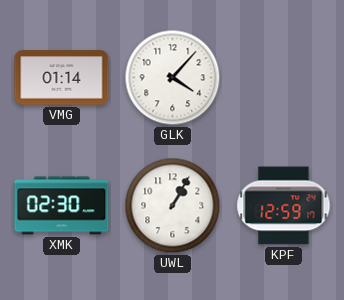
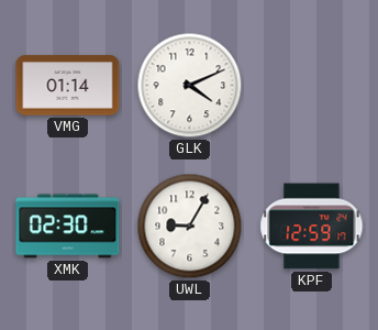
GLK: 4:07 -> 4:11
UWL: 1:05 -> 9:05
